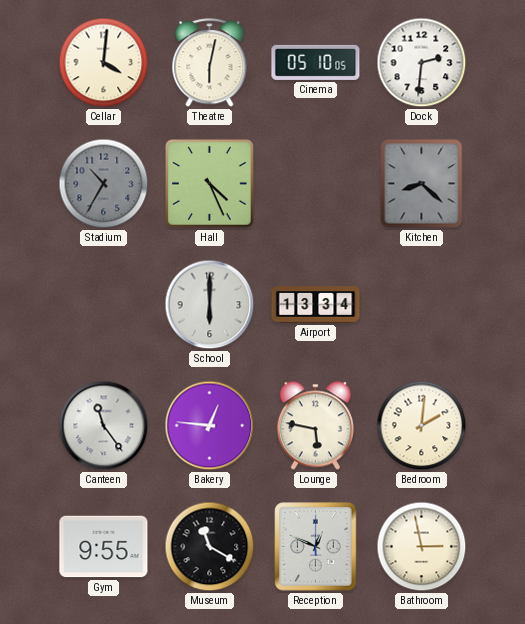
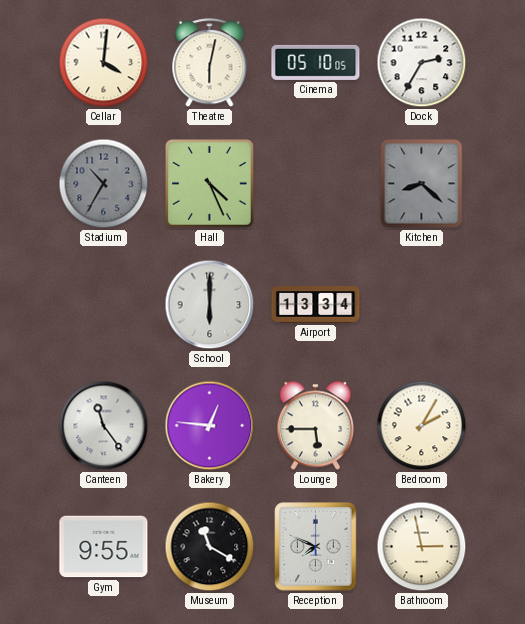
Dock: 2:31 -> 2:35
Lounge: 5:47 -> 5:45
Bedroom: 2:01 -> 2:05
Reception: 12:49 -> 7:49
